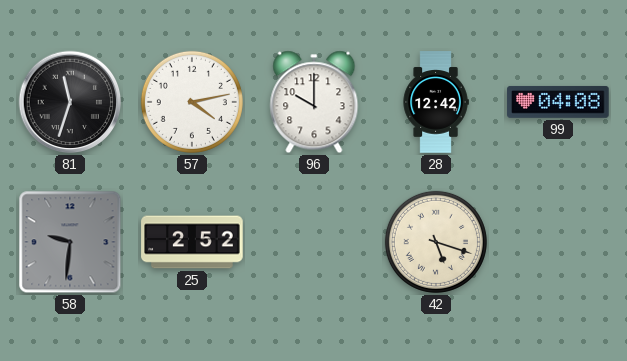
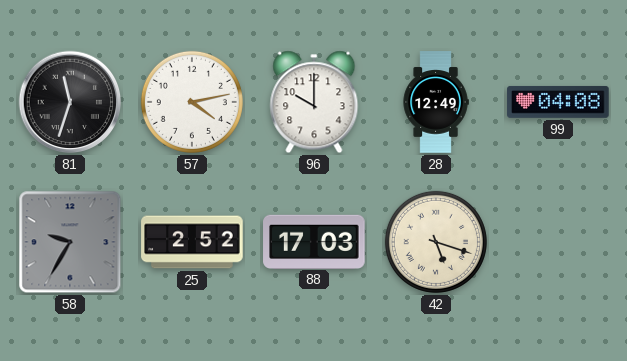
28: 12:42 -> 12:49
58: 9:31 -> 9:35
88: none -> 17:03
